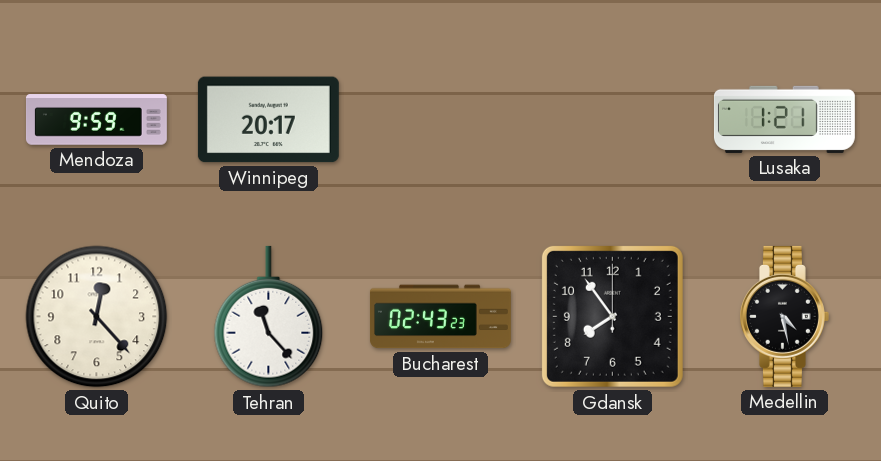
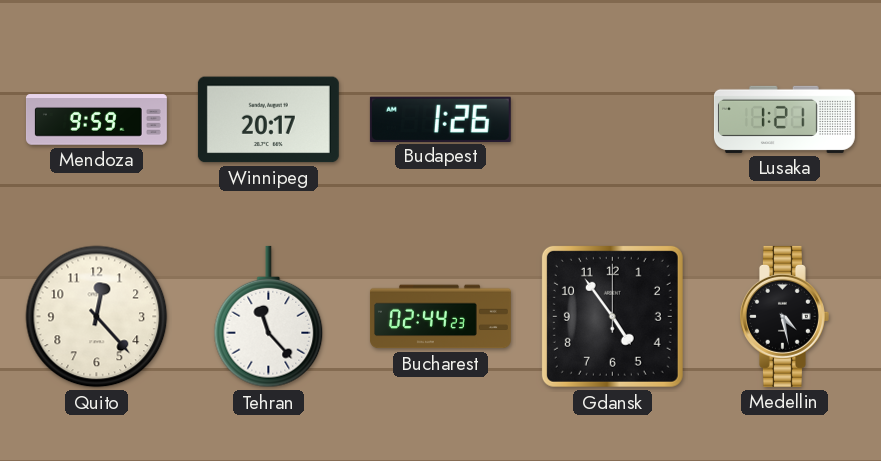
Budapest: none -> 1:26
Bucharest: 02:43 -> 02:44
Gdansk: 7:54 -> 4:54
